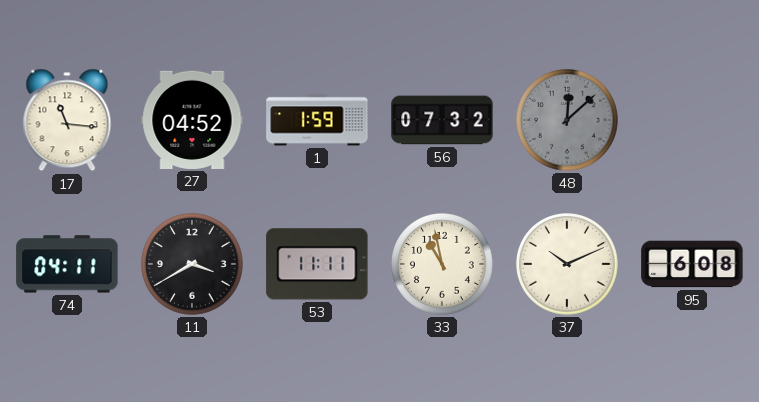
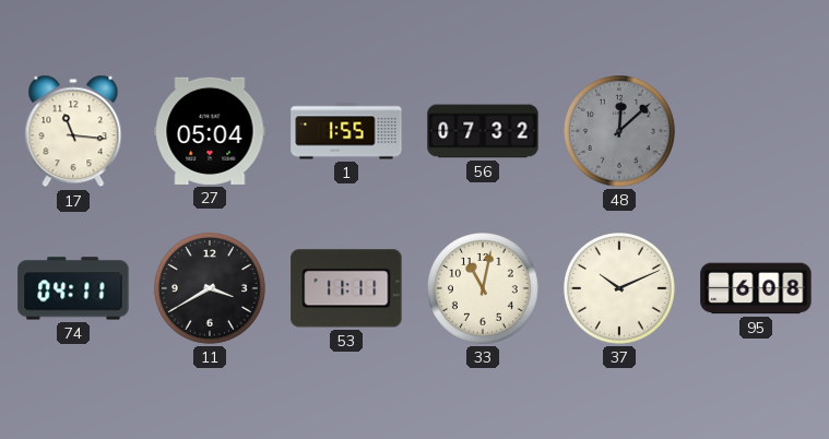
27: 04:52 -> 05:04
1: 1:59 -> 1:55
33: 10:58 -> 11:02
